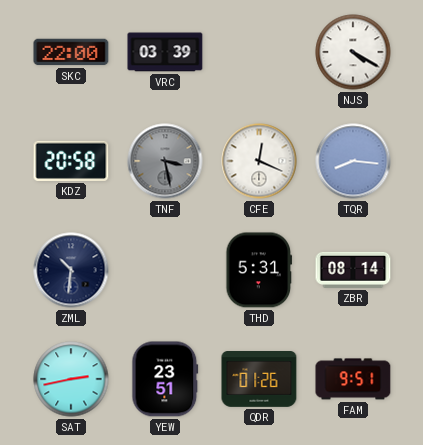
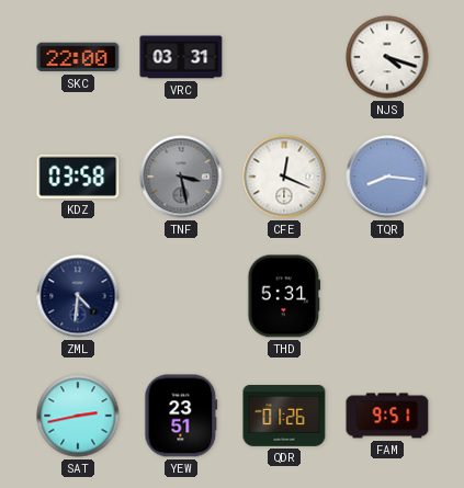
VRC: 03:39 -> 03:31
NJS: 4:20 -> 4:18
KDZ: 20:58 -> 03:58
ZML: 10:31 -> 4:31
ZBR: 08:14 -> none
